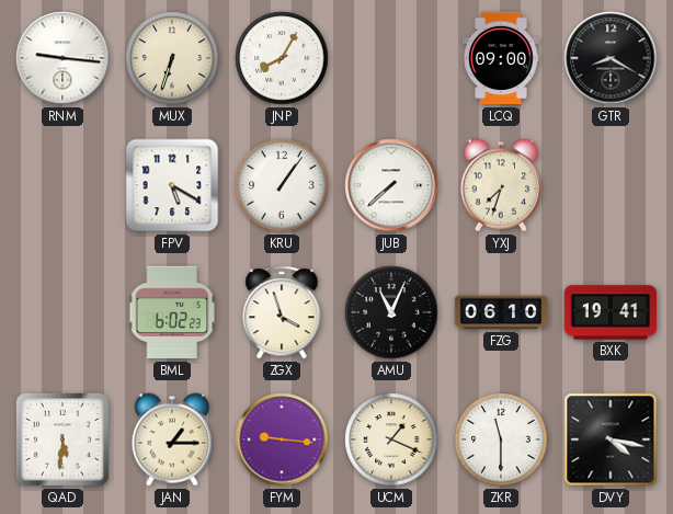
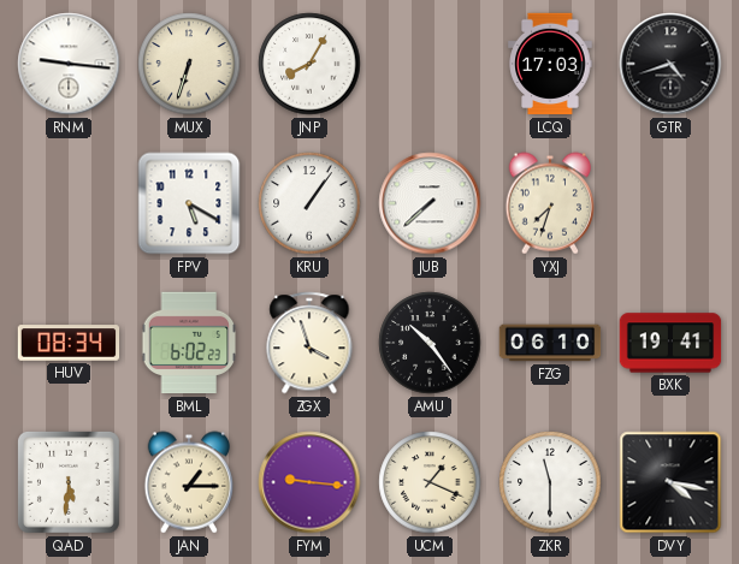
LCQ: 09:00 -> 17:03
GTR: 8:20 -> 4:42
HUV: none -> 08:34
AMU: 11:04 -> 10:24
